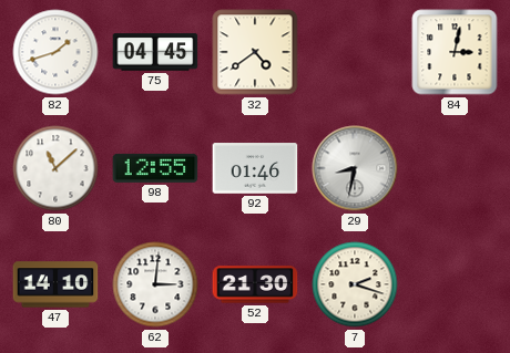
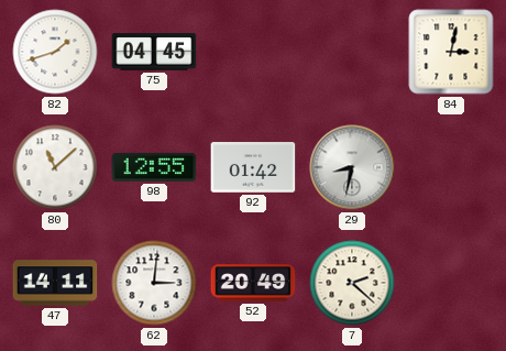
32: 4:39 -> none
92: 01:46 -> 01:42
47: 14:10 -> 14:11
52: 21:30 -> 20:49
7: 2:18 -> 2:22
